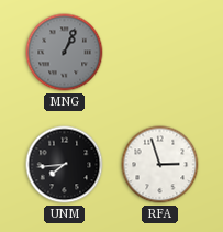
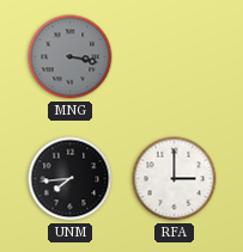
MNG: 1:04 -> 3:17
RFA: 2:57 -> 3:00
